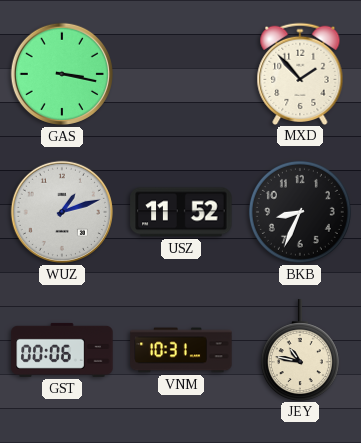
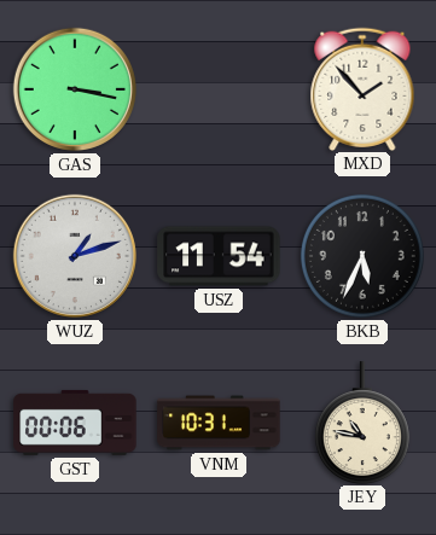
USZ: 11:52 -> 11:54
BKB: 8:34 -> 5:34
